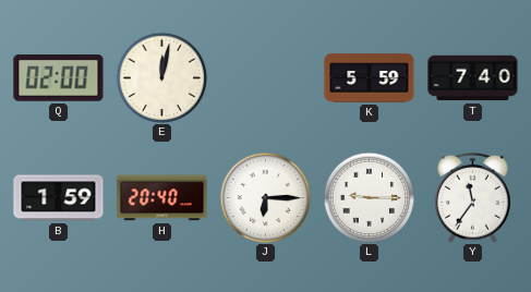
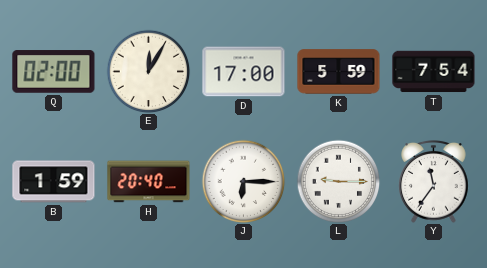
E: 12:02 -> 12:05
D: none -> 17:00
T: 7:40 -> 7:54
